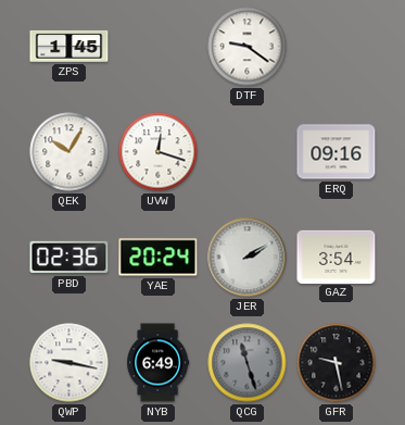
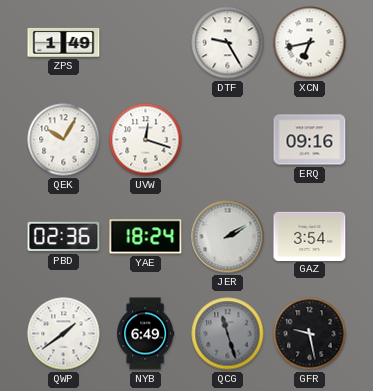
ZPS: 1:45 -> 1:49
DTF: 9:21 -> 9:25
XCN: none -> 6:43
YAE: 20:24 -> 18:24
QWP: 9:17 -> 1:39
